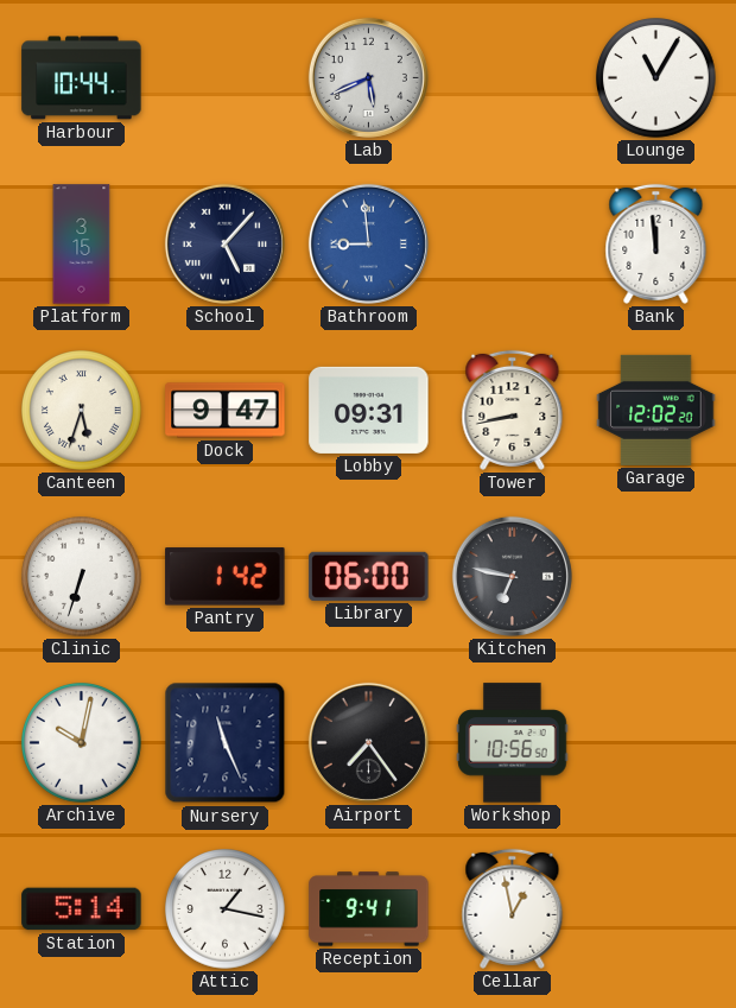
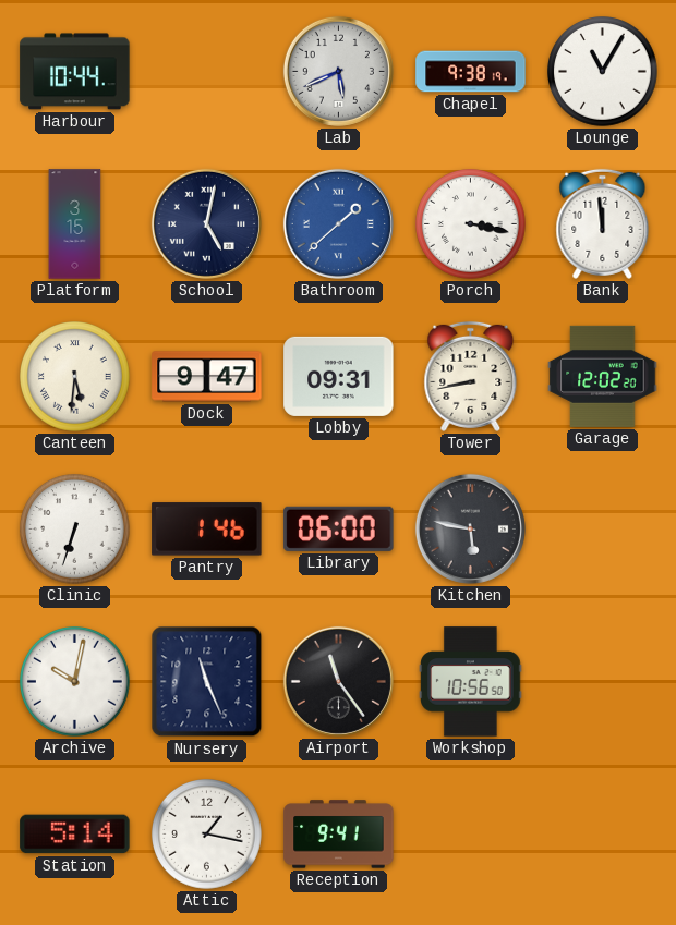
Chapel: none -> 9:38
School: 5:07 -> 5:02
Bathroom: 8:59 -> 1:38
Porch: none -> 3:17
Canteen: 5:33 -> 5:31
Pantry: 1:42 -> 1:46
Kitchen: 6:47 -> 5:47
Airport: 7:24 -> 11:24
Cellar: 12:58 -> none
